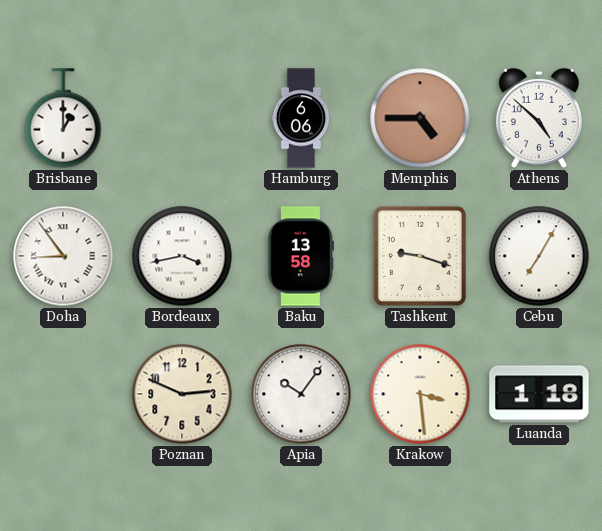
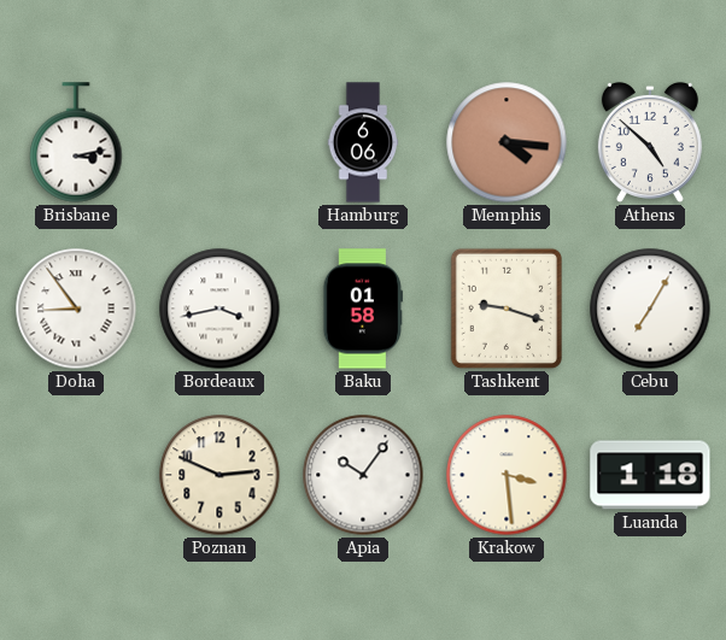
Brisbane: 1:00 -> 3:13
Memphis: 4:45 -> 4:16
Baku: 13:58 -> 01:58
